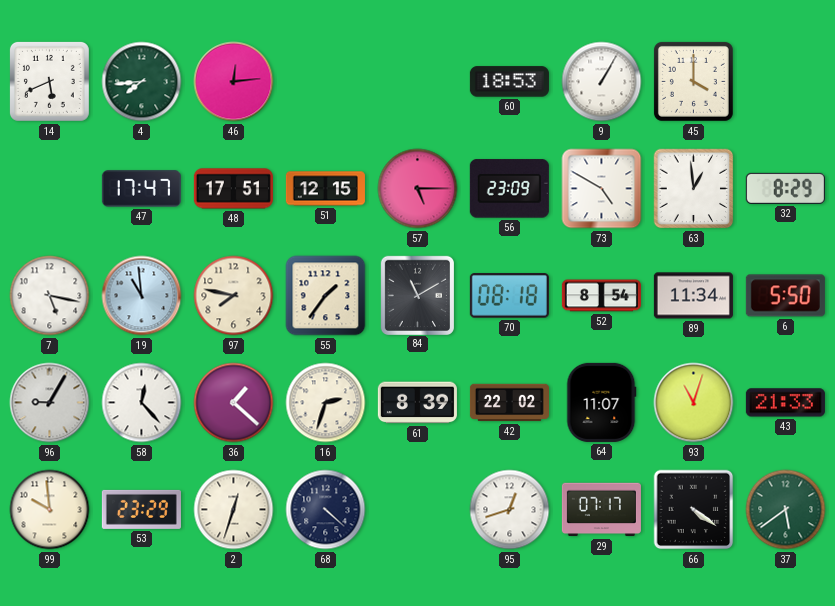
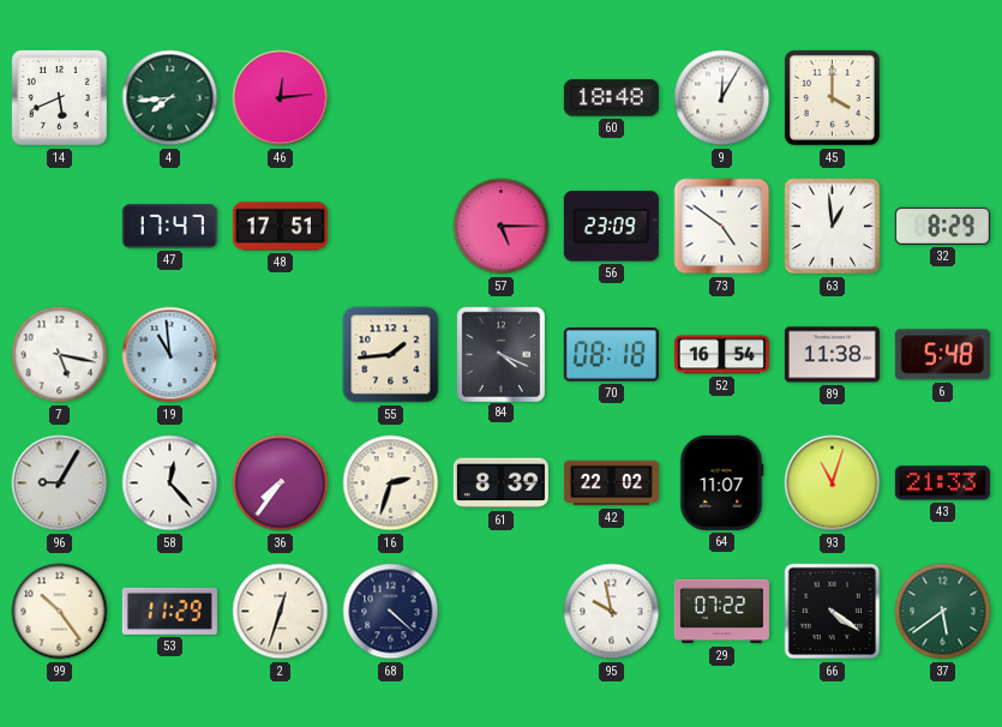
60: 18:53 -> 18:48
9: 1:05 -> 12:05
51: 12:15 -> none
73: 4:50 -> 4:51
97: 7:47 -> none
55: 1:36 -> 1:44
84: 11:10 -> 4:19
52: 8:54 -> 16:54
89: 11:34 -> 11:38
6: 5:50 -> 5:48
36: 1:22 -> 7:36
99: 9:59 -> 10:24
53: 23:29 -> 11:29
95: 12:42 -> 9:58
29: 07:17 -> 07:22
